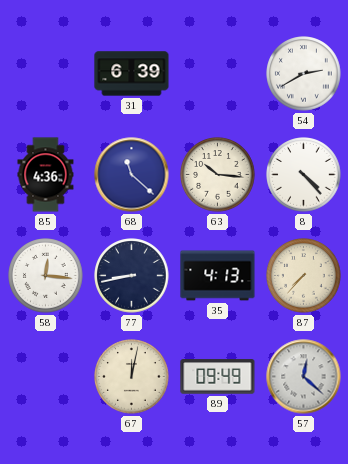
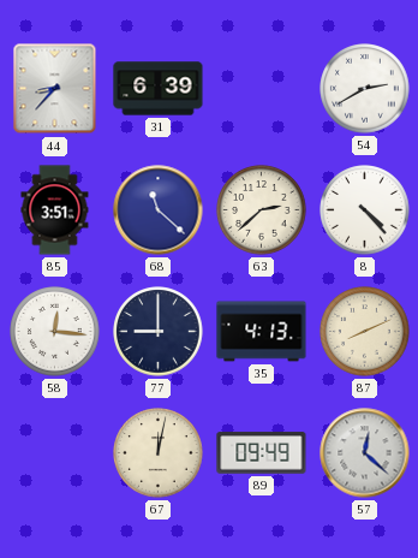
44: none -> 8:37
85: 4:36 -> 3:51
63: 10:16 -> 2:38
77: 8:43 -> 9:00
87: 7:37 -> 8:11
